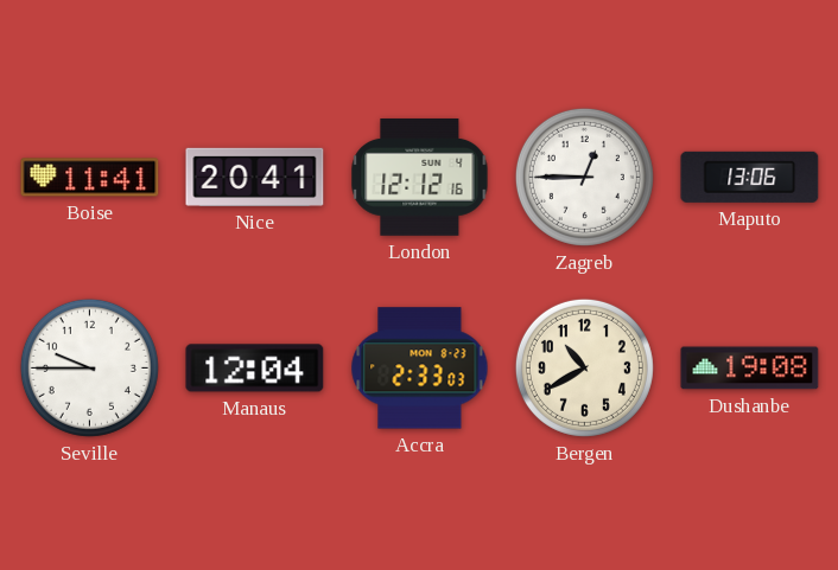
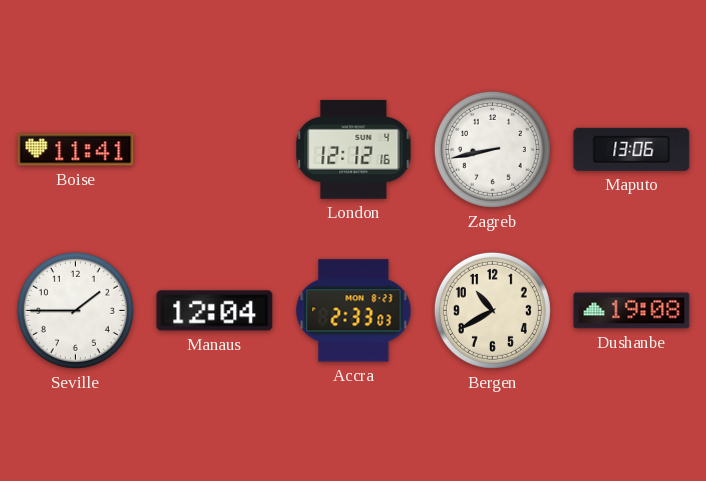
Nice: 20:41 -> none
Zagreb: 12:45 -> 8:43
Seville: 9:45 -> 1:45
